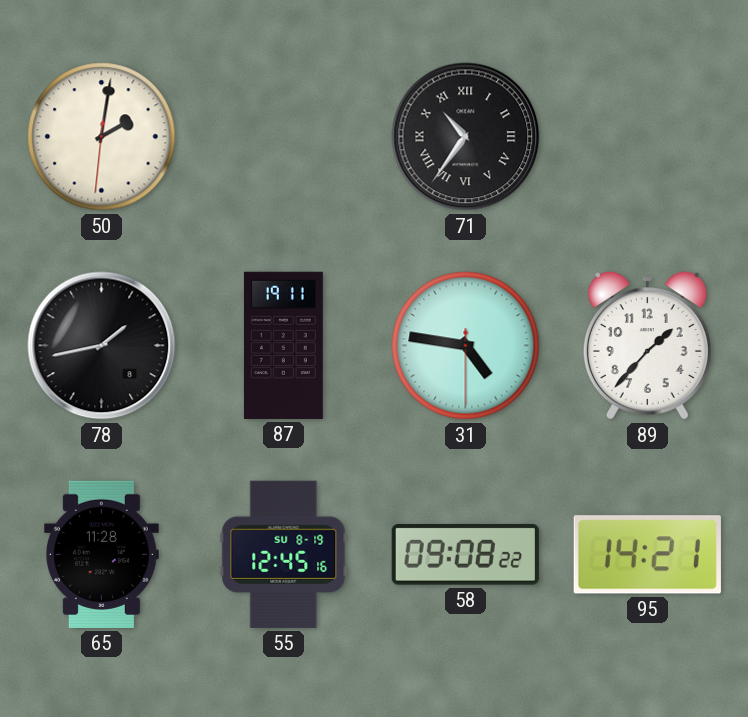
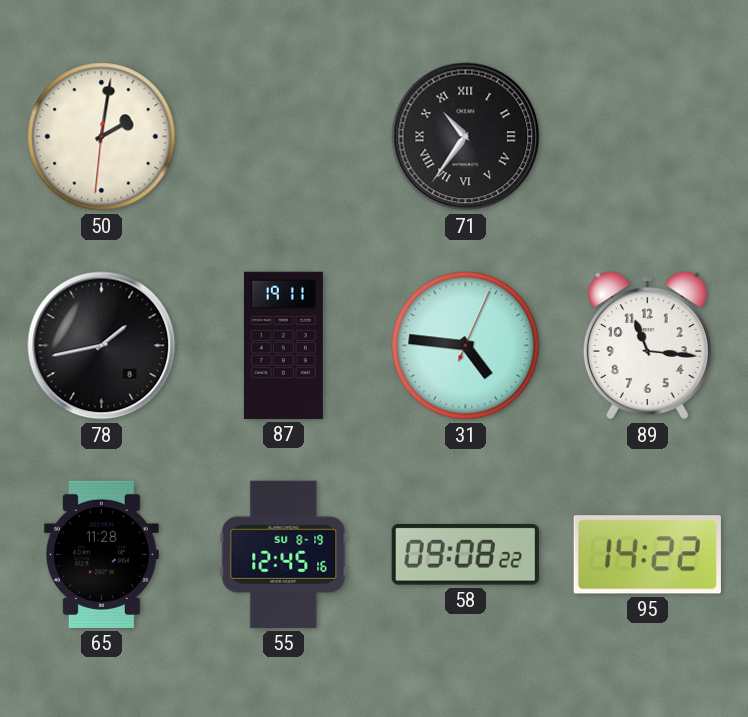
31: 4:46:30 -> 4:46:04
89: 1:37 -> 11:16
95: 14:21 -> 14:22
